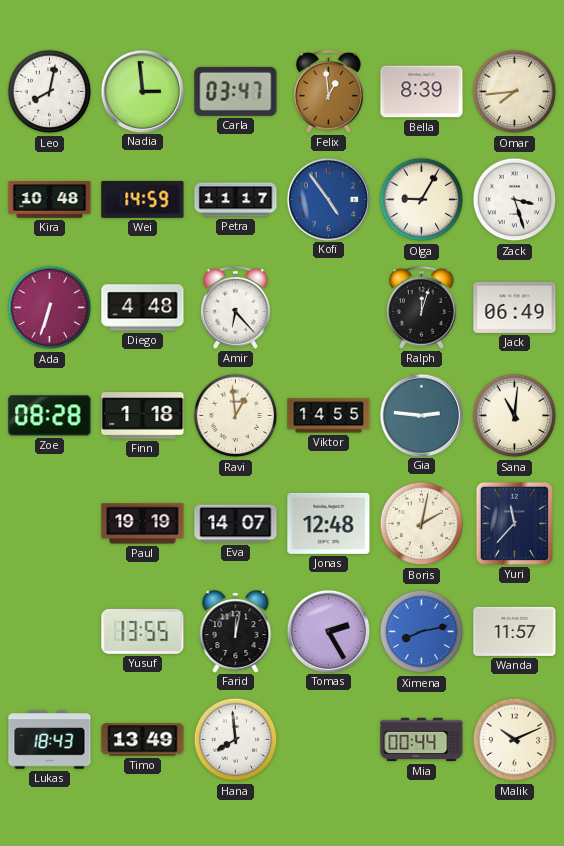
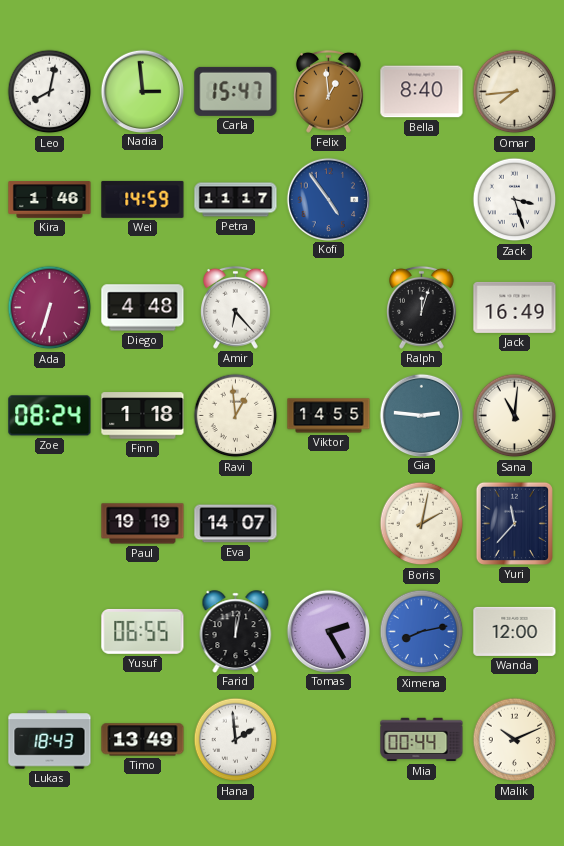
Carla: 03:47 -> 15:47
Bella: 8:39 -> 8:40
Kira: 10:48 -> 1:46
Olga: 9:05 -> none
Jack: 06:49 -> 16:49
Zoe: 08:28 -> 08:24
Jonas: 12:48 -> none
Yusuf: 13:55 -> 06:55
Wanda: 11:57 -> 12:00
Hana: 7:59 -> 1:59
